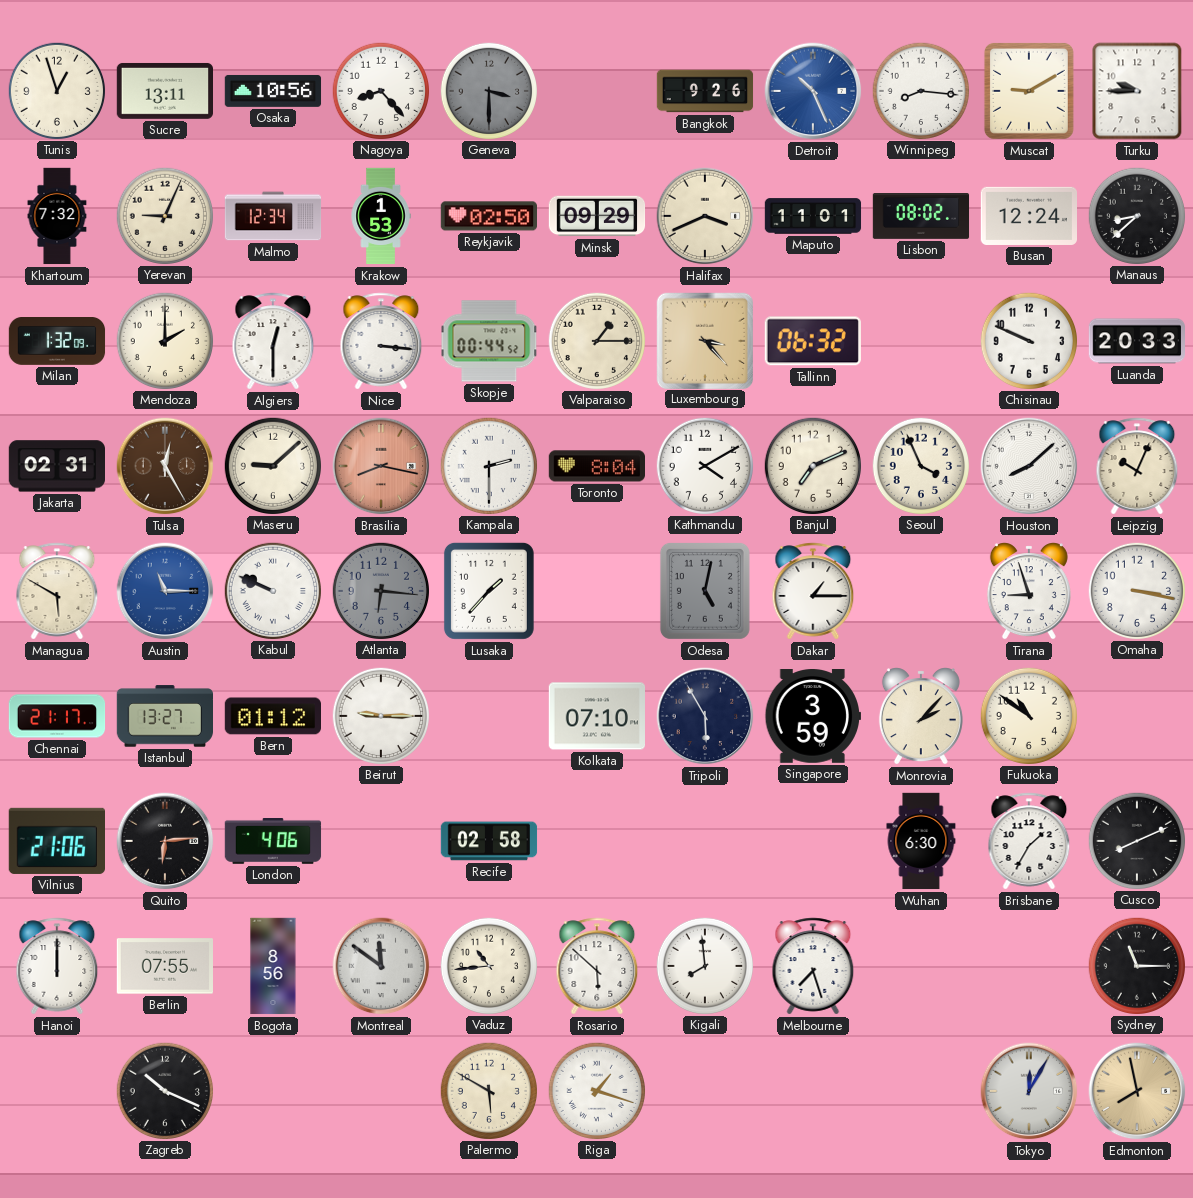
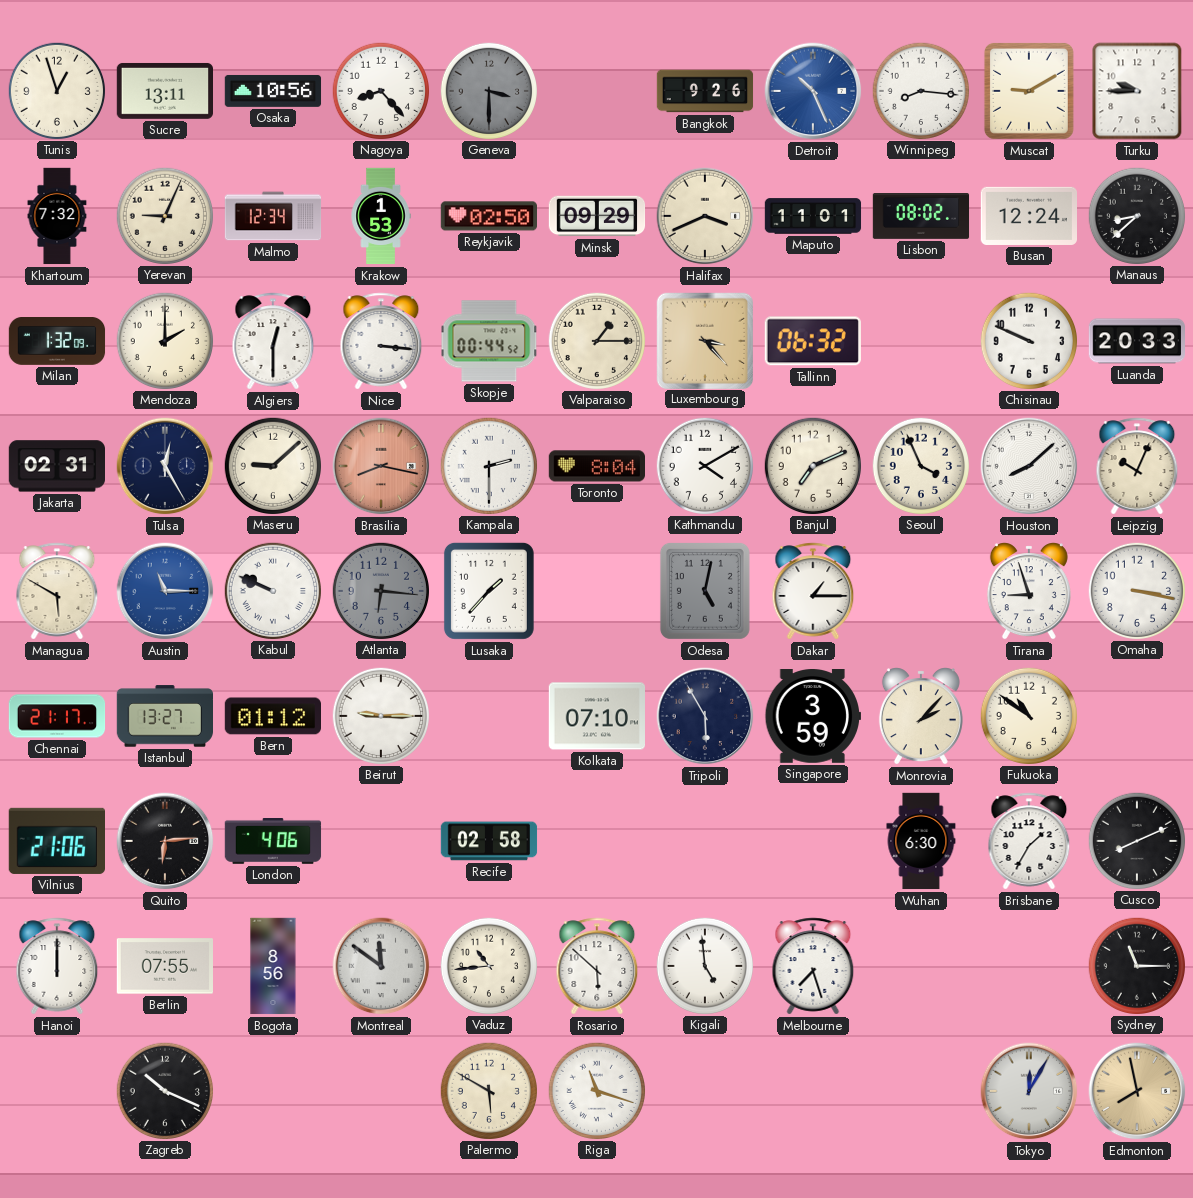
Tulsa dial: brown -> navy
Kigali: 7:59 -> 4:59
Riga: 1:18 -> 11:18
